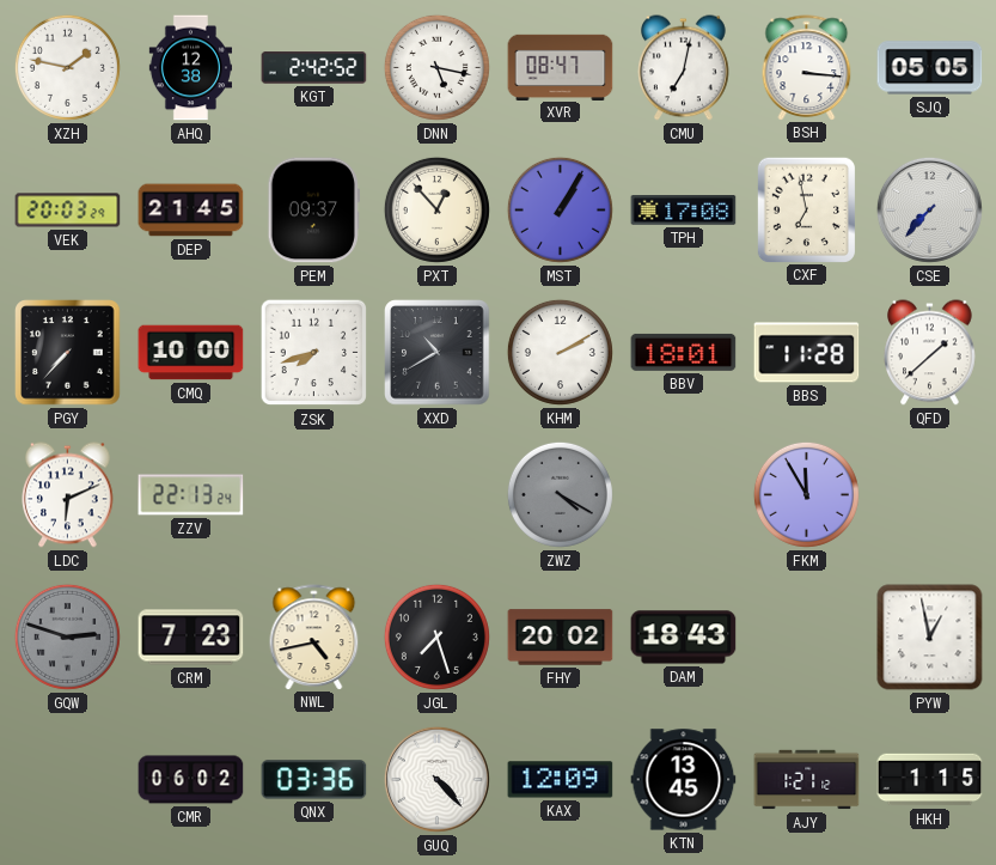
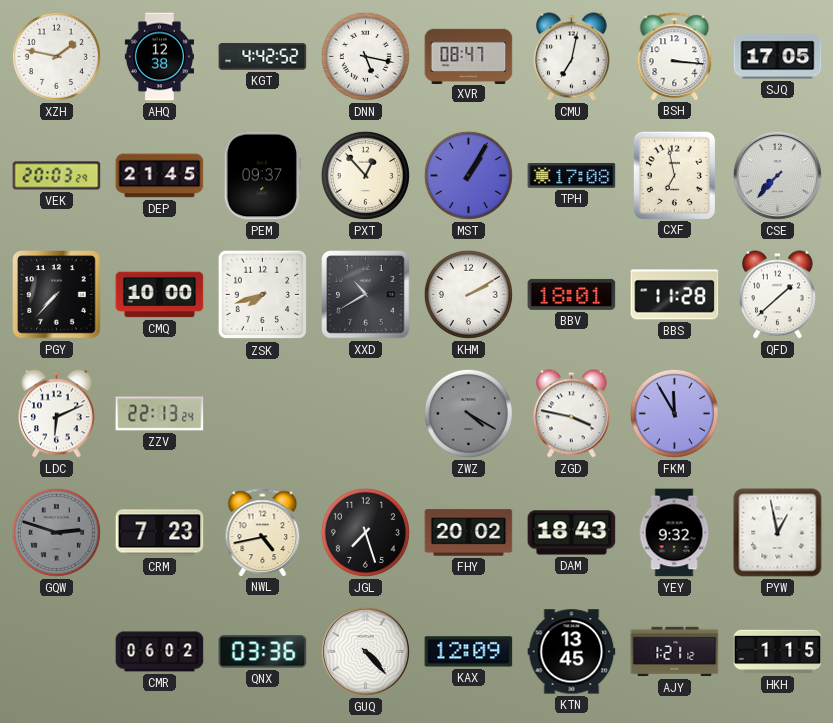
KGT: 2:42 -> 4:42
SJQ: 05:05 -> 17:05
ZGD: none -> 3:47
YEY: none -> 9:32
